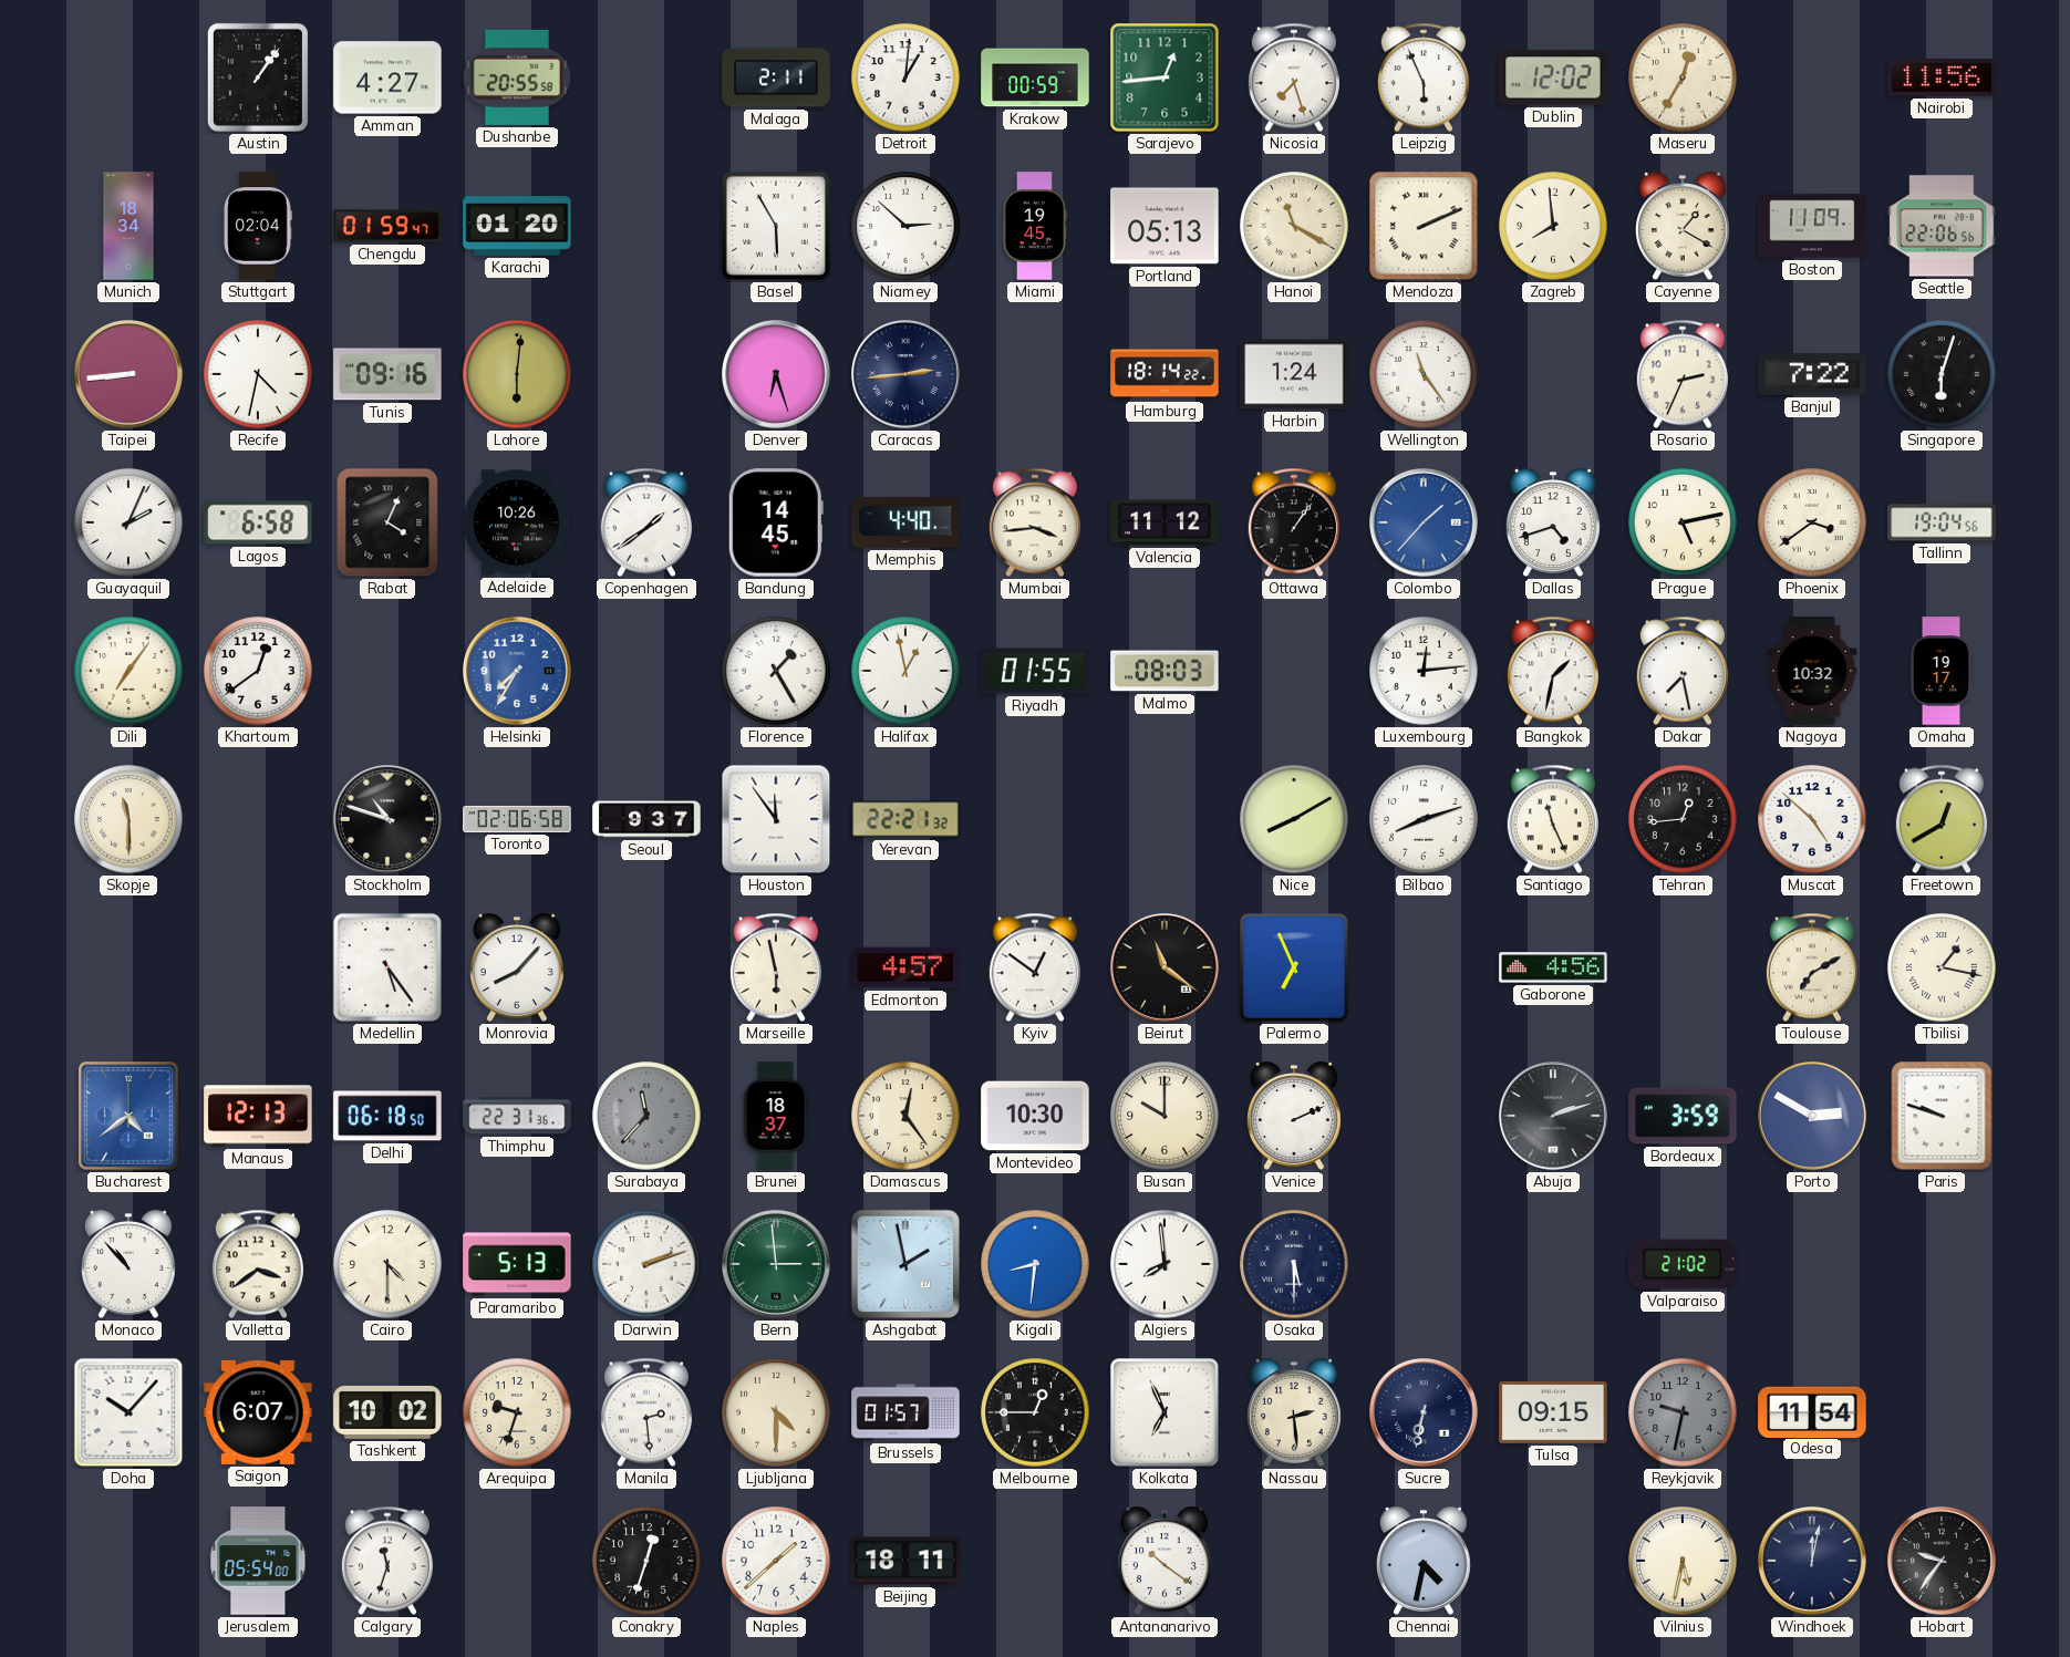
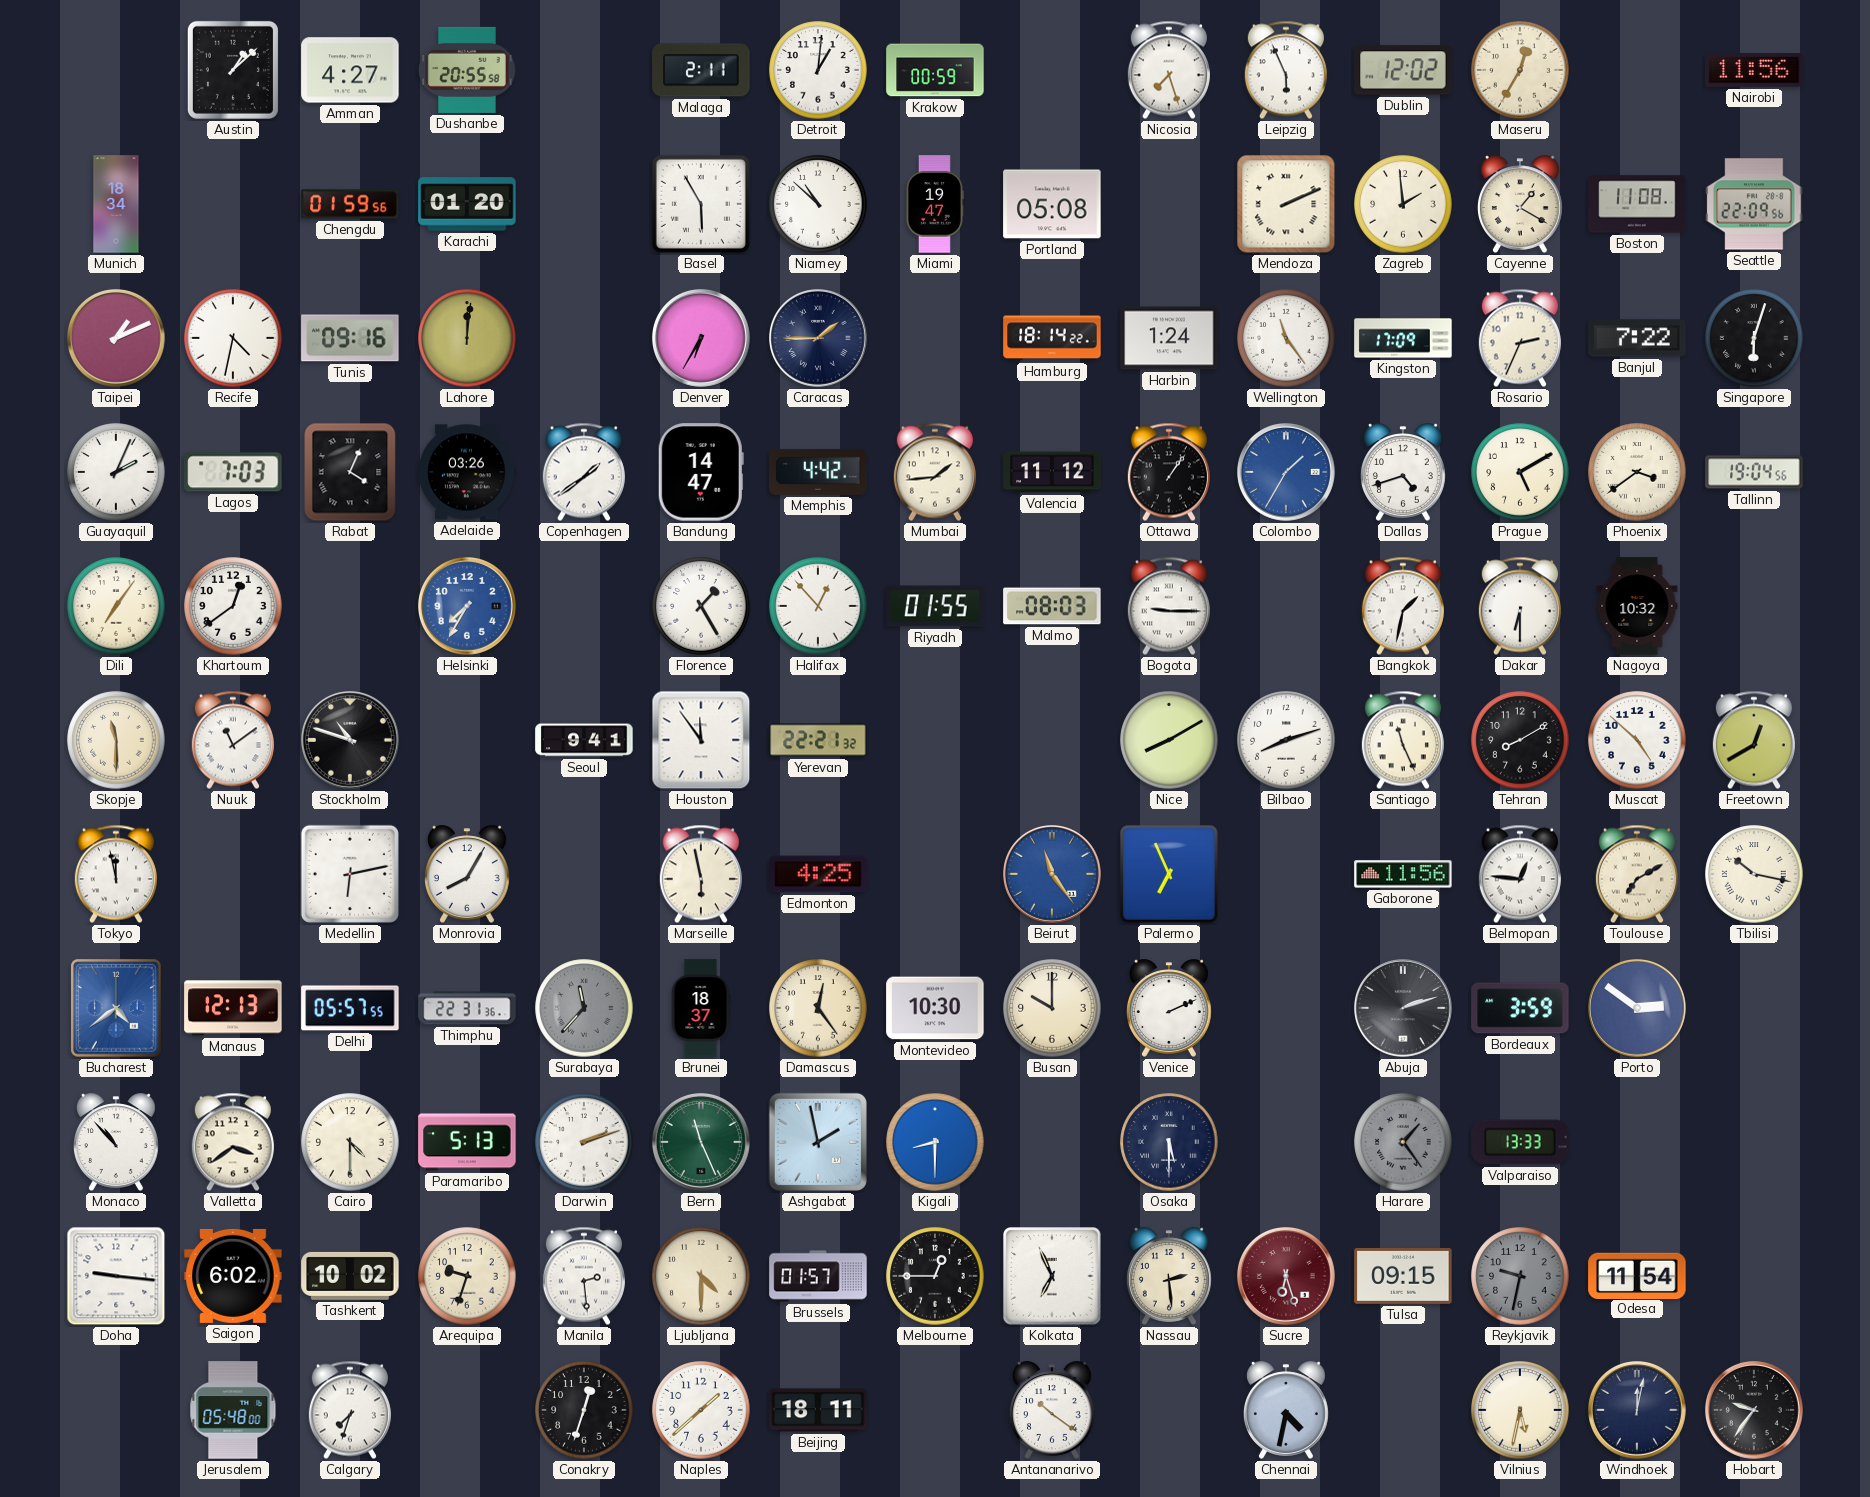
Austin: 1:06 -> 1:08
Sarajevo: 12:44 -> none
Stuttgart: 02:04 -> none
Chengdu: 01:59:47 -> 01:59:56
Niamey: 2:52 -> 10:52
Miami: 19:45 -> 19:47
Portland: 05:13 -> 05:08
Hanoi: 11:20 -> none
Zagreb: 7:59 -> 1:59
Boston: 11:09 -> 11:08
Seattle: 22:06 -> 22:09
Taipei: 8:44 -> 1:11
Lahore: 6:01 -> 12:01
Denver: 6:27 -> 6:35
Caracas: 2:44 -> 1:45
Kingston: none -> 17:09
Lagos: 6:58 -> 7:03
Adelaide: 10:26 -> 03:26
Bandung: 14:45 -> 14:47
Memphis: 4:40 -> 4:42
Mumbai: 3:44 -> 1:44
Colombo: 1:37 -> 1:35
Prague: 5:13 -> 5:10
Halifax: 12:58 -> 12:53
Bogota: none -> 9:15
Luxembourg: 12:14 -> none
Dakar: 7:28 -> 6:30
Omaha: 19:17 -> none
Nuuk: none -> 11:09
Toronto: 02:06 -> none
Seoul: 9:37 -> 9:41
Tehran: 12:44 -> 8:10
Tokyo: none -> 11:58
Medellin: 5:24 -> 6:13
Monrovia: 8:07 -> 8:05
Edmonton: 4:57 -> 4:25
Kyiv: 12:51 -> none
Beirut: 11:21 -> 11:24
Beirut dial: black -> blue
Gaborone: 4:56 -> 11:56
Belmopan: none -> 12:46
Tbilisi: 1:17 -> 10:17
Delhi: 06:18 -> 05:57
Porto: 2:50 -> 2:51
Paris: 9:48 -> none
Bern: 2:59 -> 11:26
Kigali: 8:31 -> 8:30
Algiers: 7:59 -> none
Harare: none -> 1:24
Valparaiso: 21:02 -> 13:33
Doha: 10:07 -> 9:16
Saigon: 6:07 -> 6:02
Sucre: 6:32 -> 6:27
Sucre dial: navy -> burgundy
Jerusalem: 05:54 -> 05:48
Calgary: 11:33 -> 7:33
